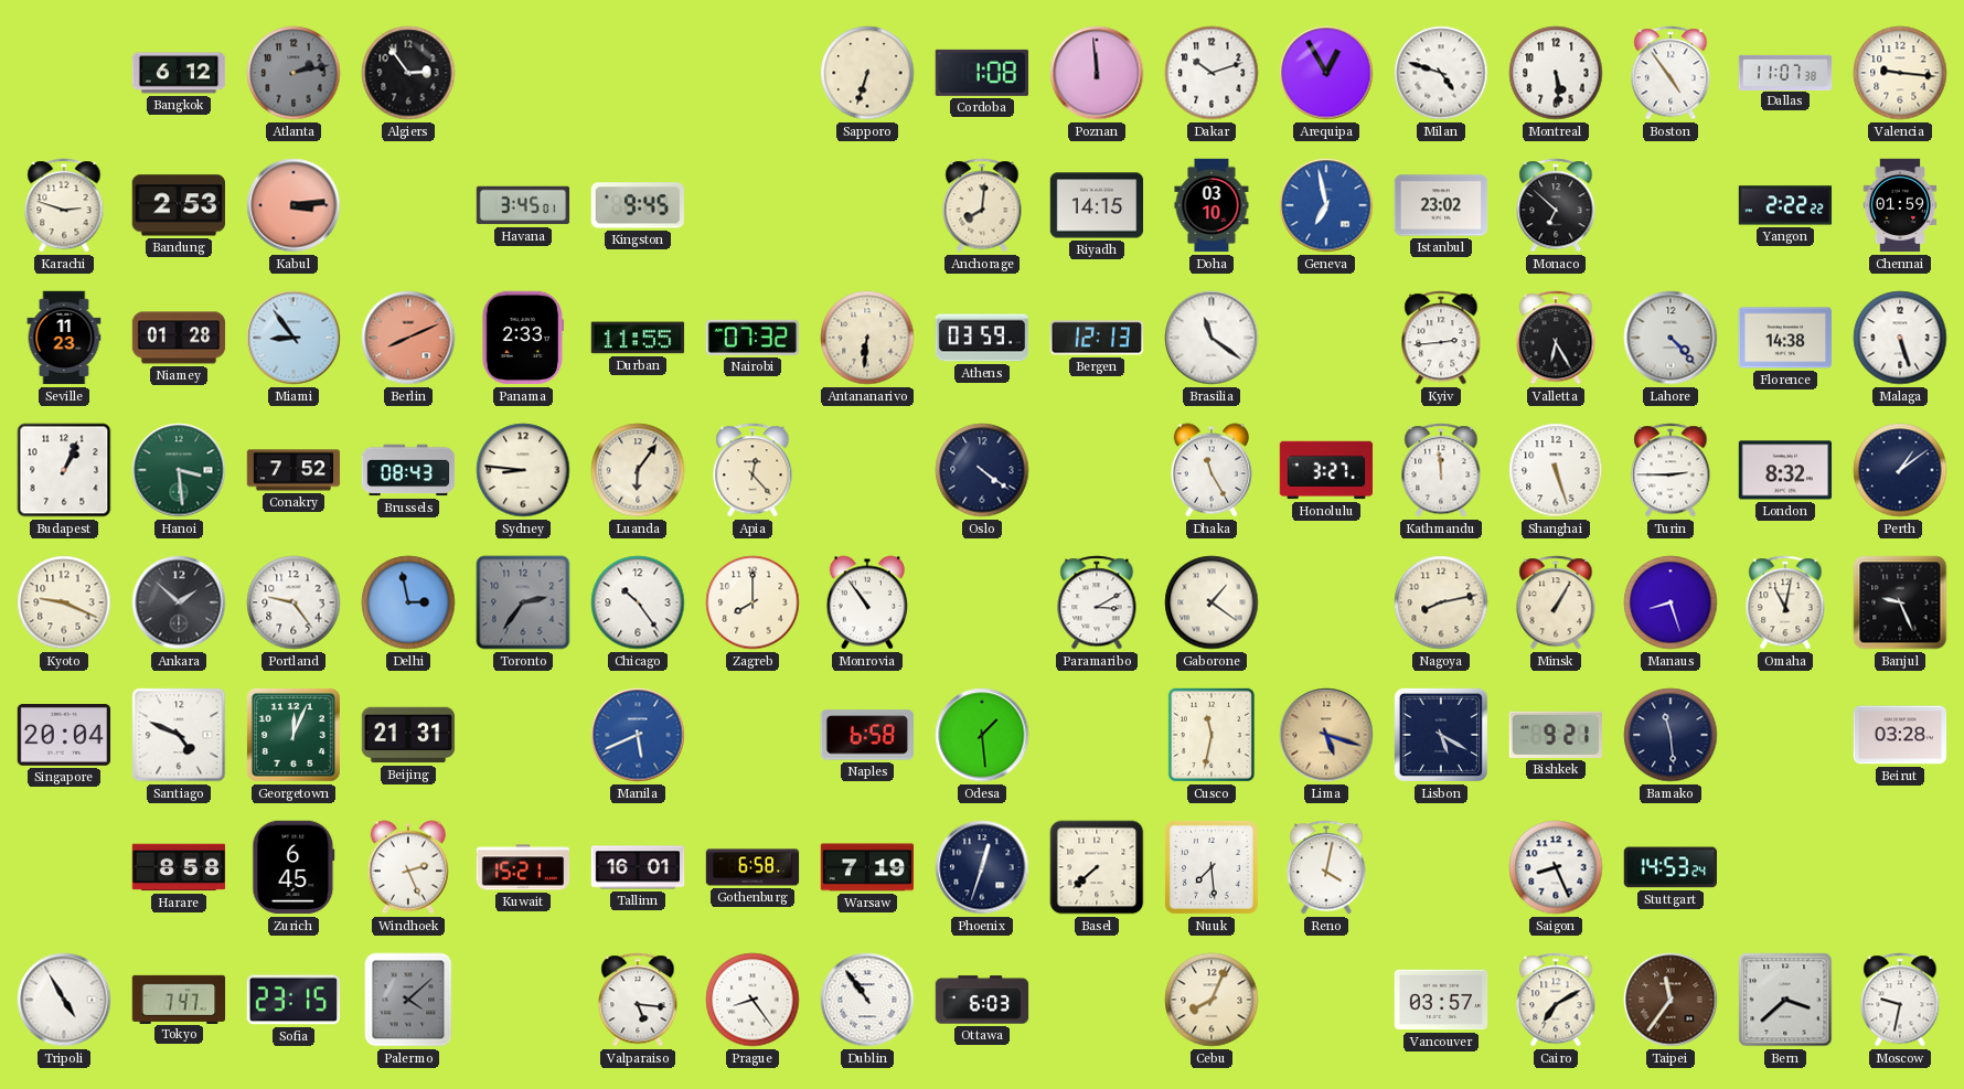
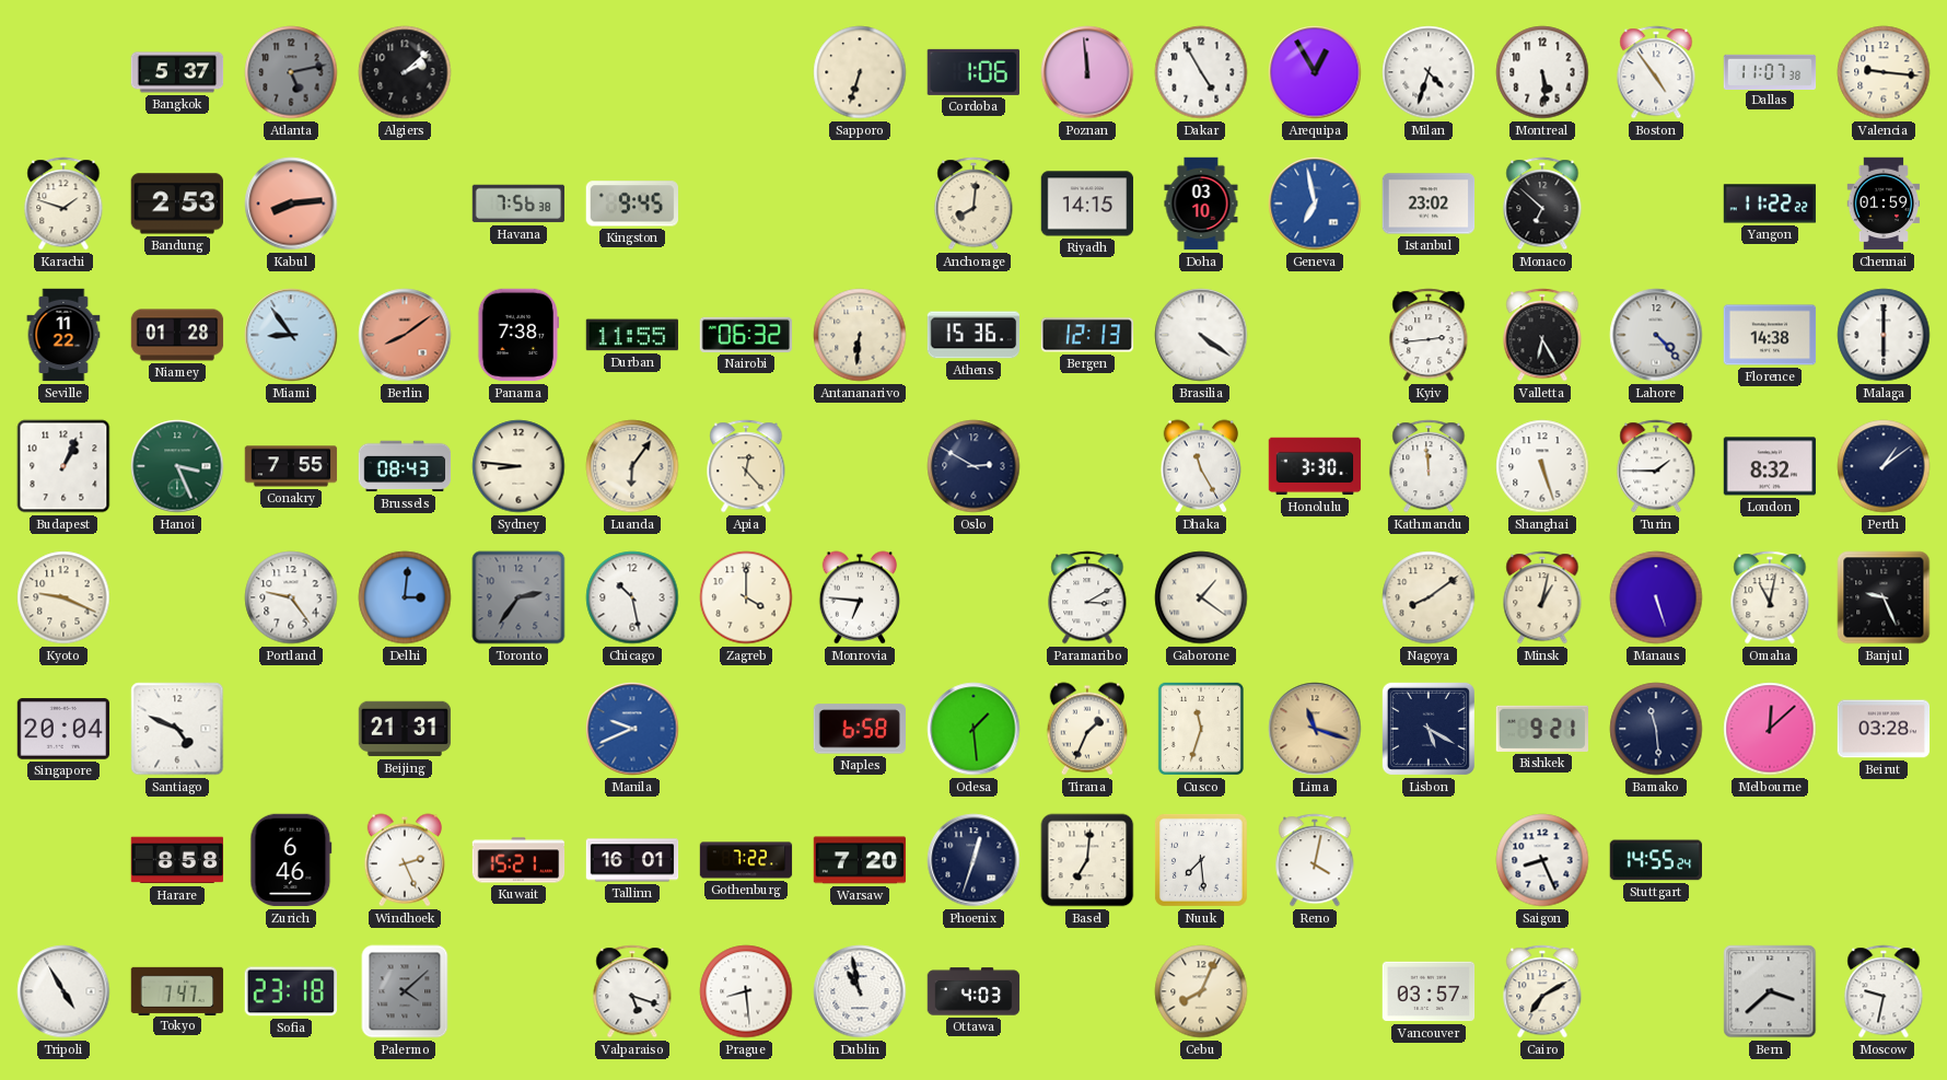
Bangkok: 6:12 -> 5:37
Atlanta: 2:13 -> 5:13
Algiers: 2:54 -> 2:08
Cordoba: 1:08 -> 1:06
Dakar: 10:12 -> 4:55
Milan: 4:48 -> 4:33
Karachi: 2:48 -> 1:48
Kabul: 3:14 -> 8:14
Havana: 3:45 -> 7:56
Yangon: 2:22 -> 11:22
Seville: 11:23 -> 11:22
Berlin: 8:11 -> 8:09
Panama: 2:33 -> 7:38
Nairobi: 07:32 -> 06:32
Athens: 03:59 -> 15:36
Brasilia: 11:21 -> 4:21
Malaga: 5:27 -> 6:00
Hanoi: 3:29 -> 3:26
Conakry: 7:52 -> 7:55
Oslo: 4:21 -> 2:50
Honolulu: 3:27 -> 3:30
Turin: 2:45 -> 1:45
Ankara: 1:52 -> none
Delhi: 2:58 -> 3:01
Chicago: 10:24 -> 10:28
Zagreb: 8:00 -> 4:00
Monrovia: 10:54 -> 6:46
Nagoya: 8:13 -> 8:09
Minsk: 1:05 -> 1:02
Manaus: 8:27 -> 5:27
Georgetown: 12:04 -> none
Manila: 5:41 -> 9:41
Tirana: none -> 1:34
Cusco: 11:32 -> 11:33
Lima: 5:18 -> 11:18
Melbourne: none -> 12:08
Zurich: 6:45 -> 6:46
Gothenburg: 6:58 -> 7:22
Warsaw: 7:19 -> 7:20
Basel: 7:38 -> 7:01
Stuttgart: 14:53 -> 14:55
Sofia: 23:15 -> 23:18
Valparaiso: 5:16 -> 5:18
Prague: 8:24 -> 8:29
Dublin: 10:54 -> 10:58
Ottawa: 6:03 -> 4:03
Taipei: 11:36 -> none
